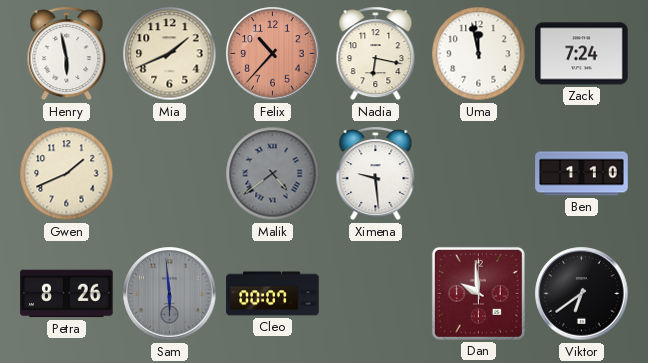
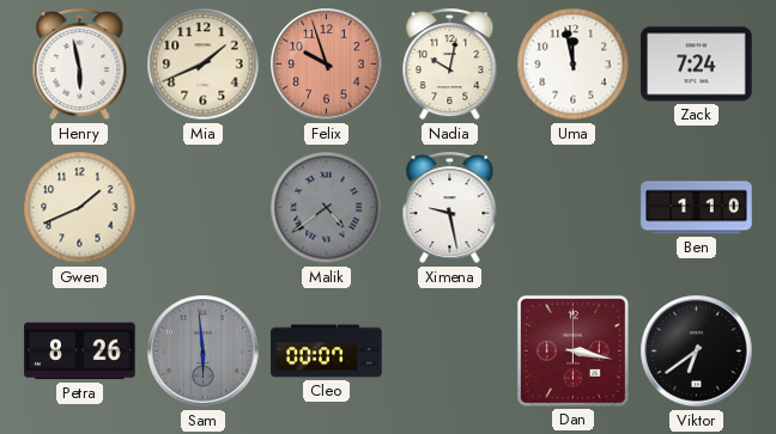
Felix: 10:37 -> 9:57
Nadia: 6:17 -> 10:02
Ximena: 9:29 -> 9:28
Dan: 9:59 -> 3:17
